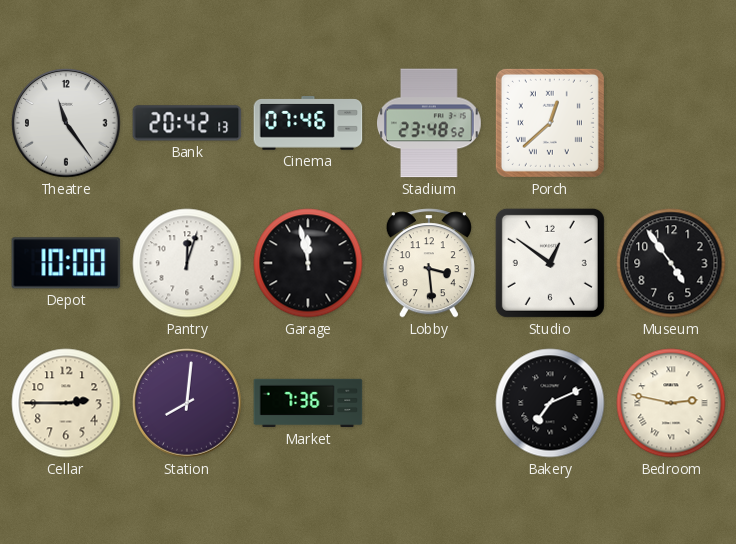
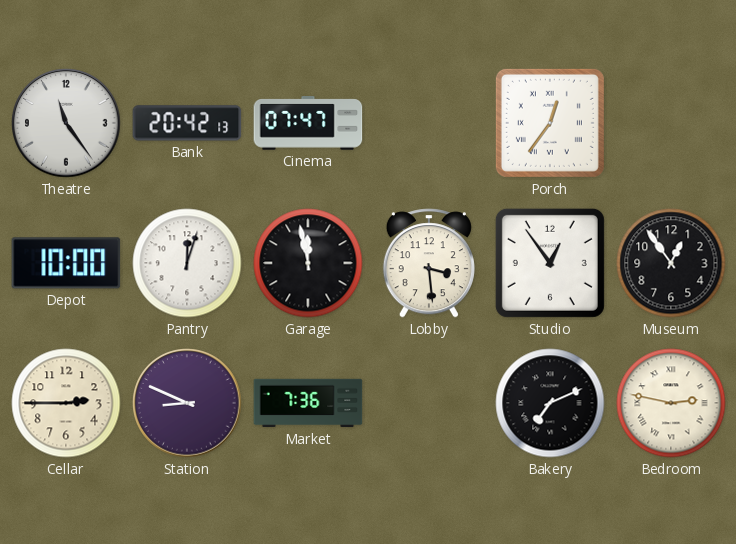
Cinema: 07:46 -> 07:47
Stadium: 23:48 -> none
Porch: 12:38 -> 12:36
Studio: 12:51 -> 12:54
Museum: 4:54 -> 12:54
Station: 8:01 -> 8:49
